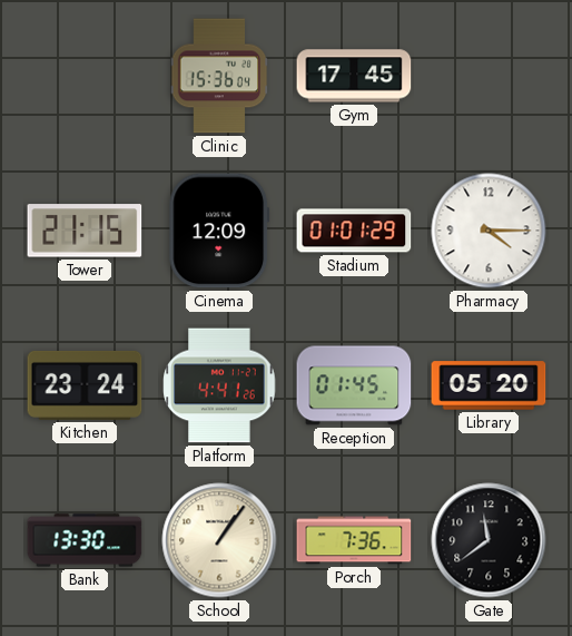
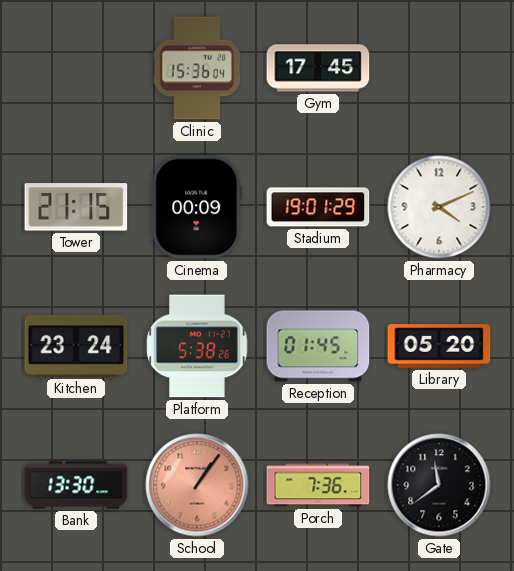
Cinema: 12:09 -> 00:09
Stadium: 01:01 -> 19:01
Pharmacy: 4:15 -> 4:11
Platform: 4:41 -> 5:38
School dial: cream -> salmon
